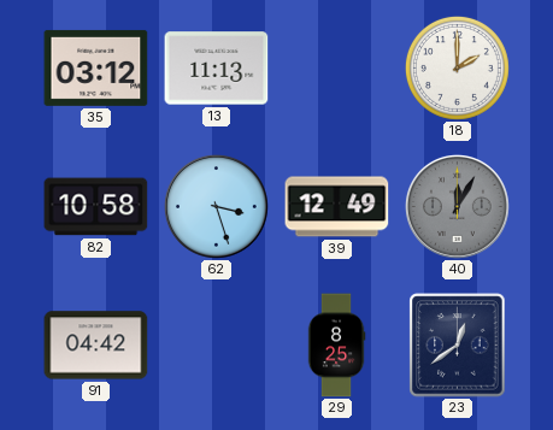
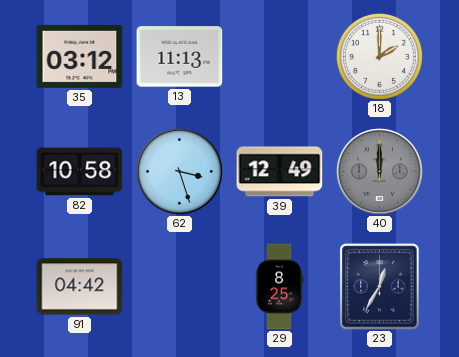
40: 12:05 -> 12:00
23: 12:39 -> 12:35
